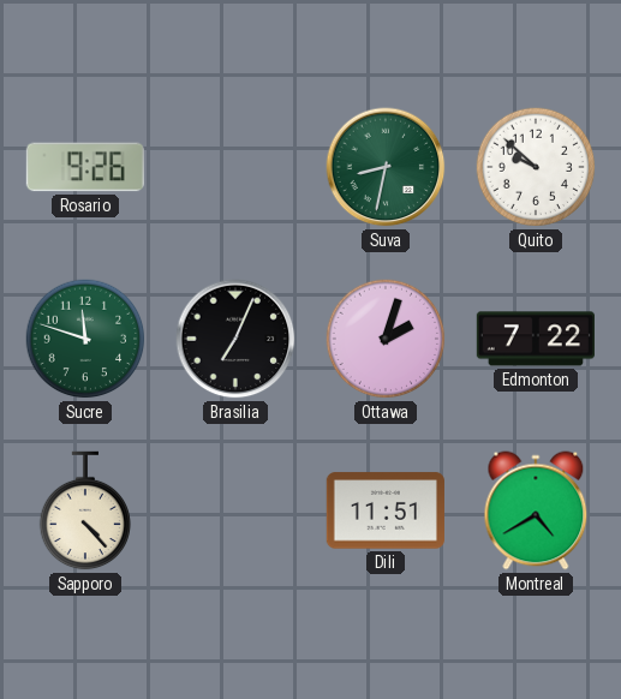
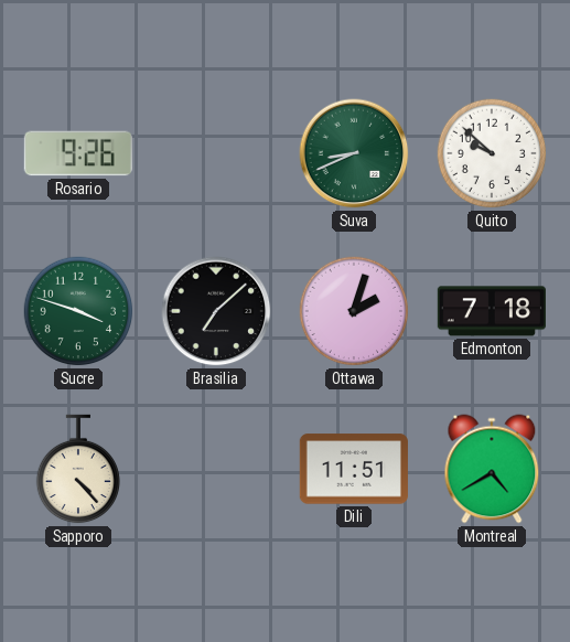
Suva: 8:32 -> 8:41
Sucre: 11:48 -> 3:48
Brasilia: 7:04 -> 7:08
Edmonton: 7:22 -> 7:18
